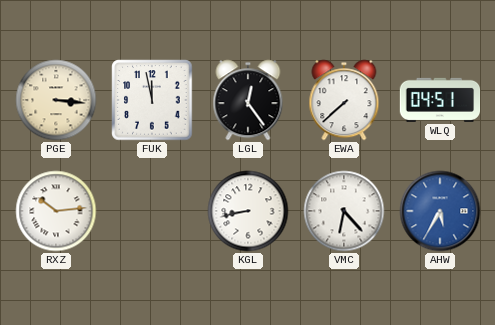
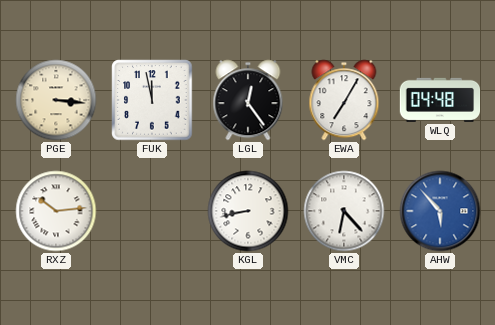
EWA: 7:38 -> 7:05
WLQ: 04:51 -> 04:48
AHW: 5:35 -> 5:53
